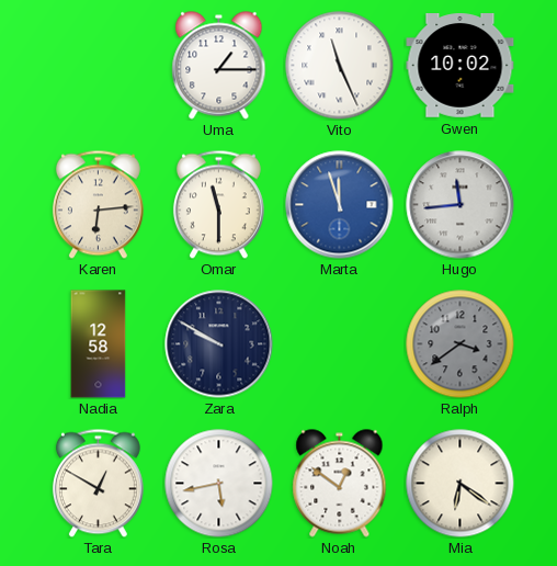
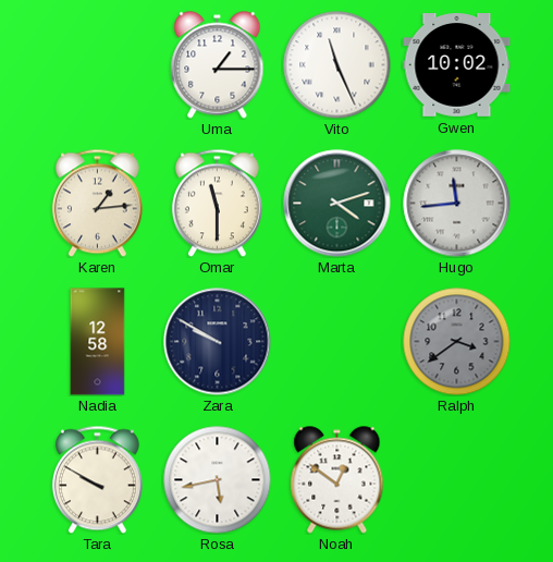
Karen: 6:14 -> 1:14
Marta: 11:57 -> 4:12
Marta dial: blue -> green
Tara: 12:50 -> 9:50
Mia: 6:21 -> none
